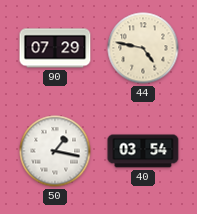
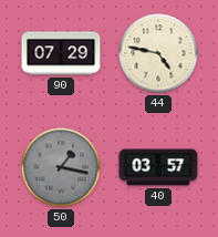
50 dial: white -> grey
40: 03:54 -> 03:57
